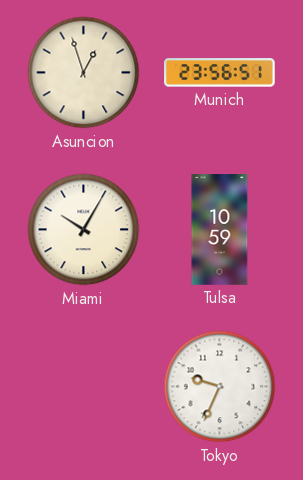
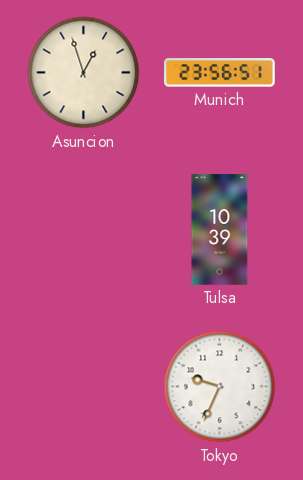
Miami: 10:05 -> none
Tulsa: 10:59 -> 10:39
